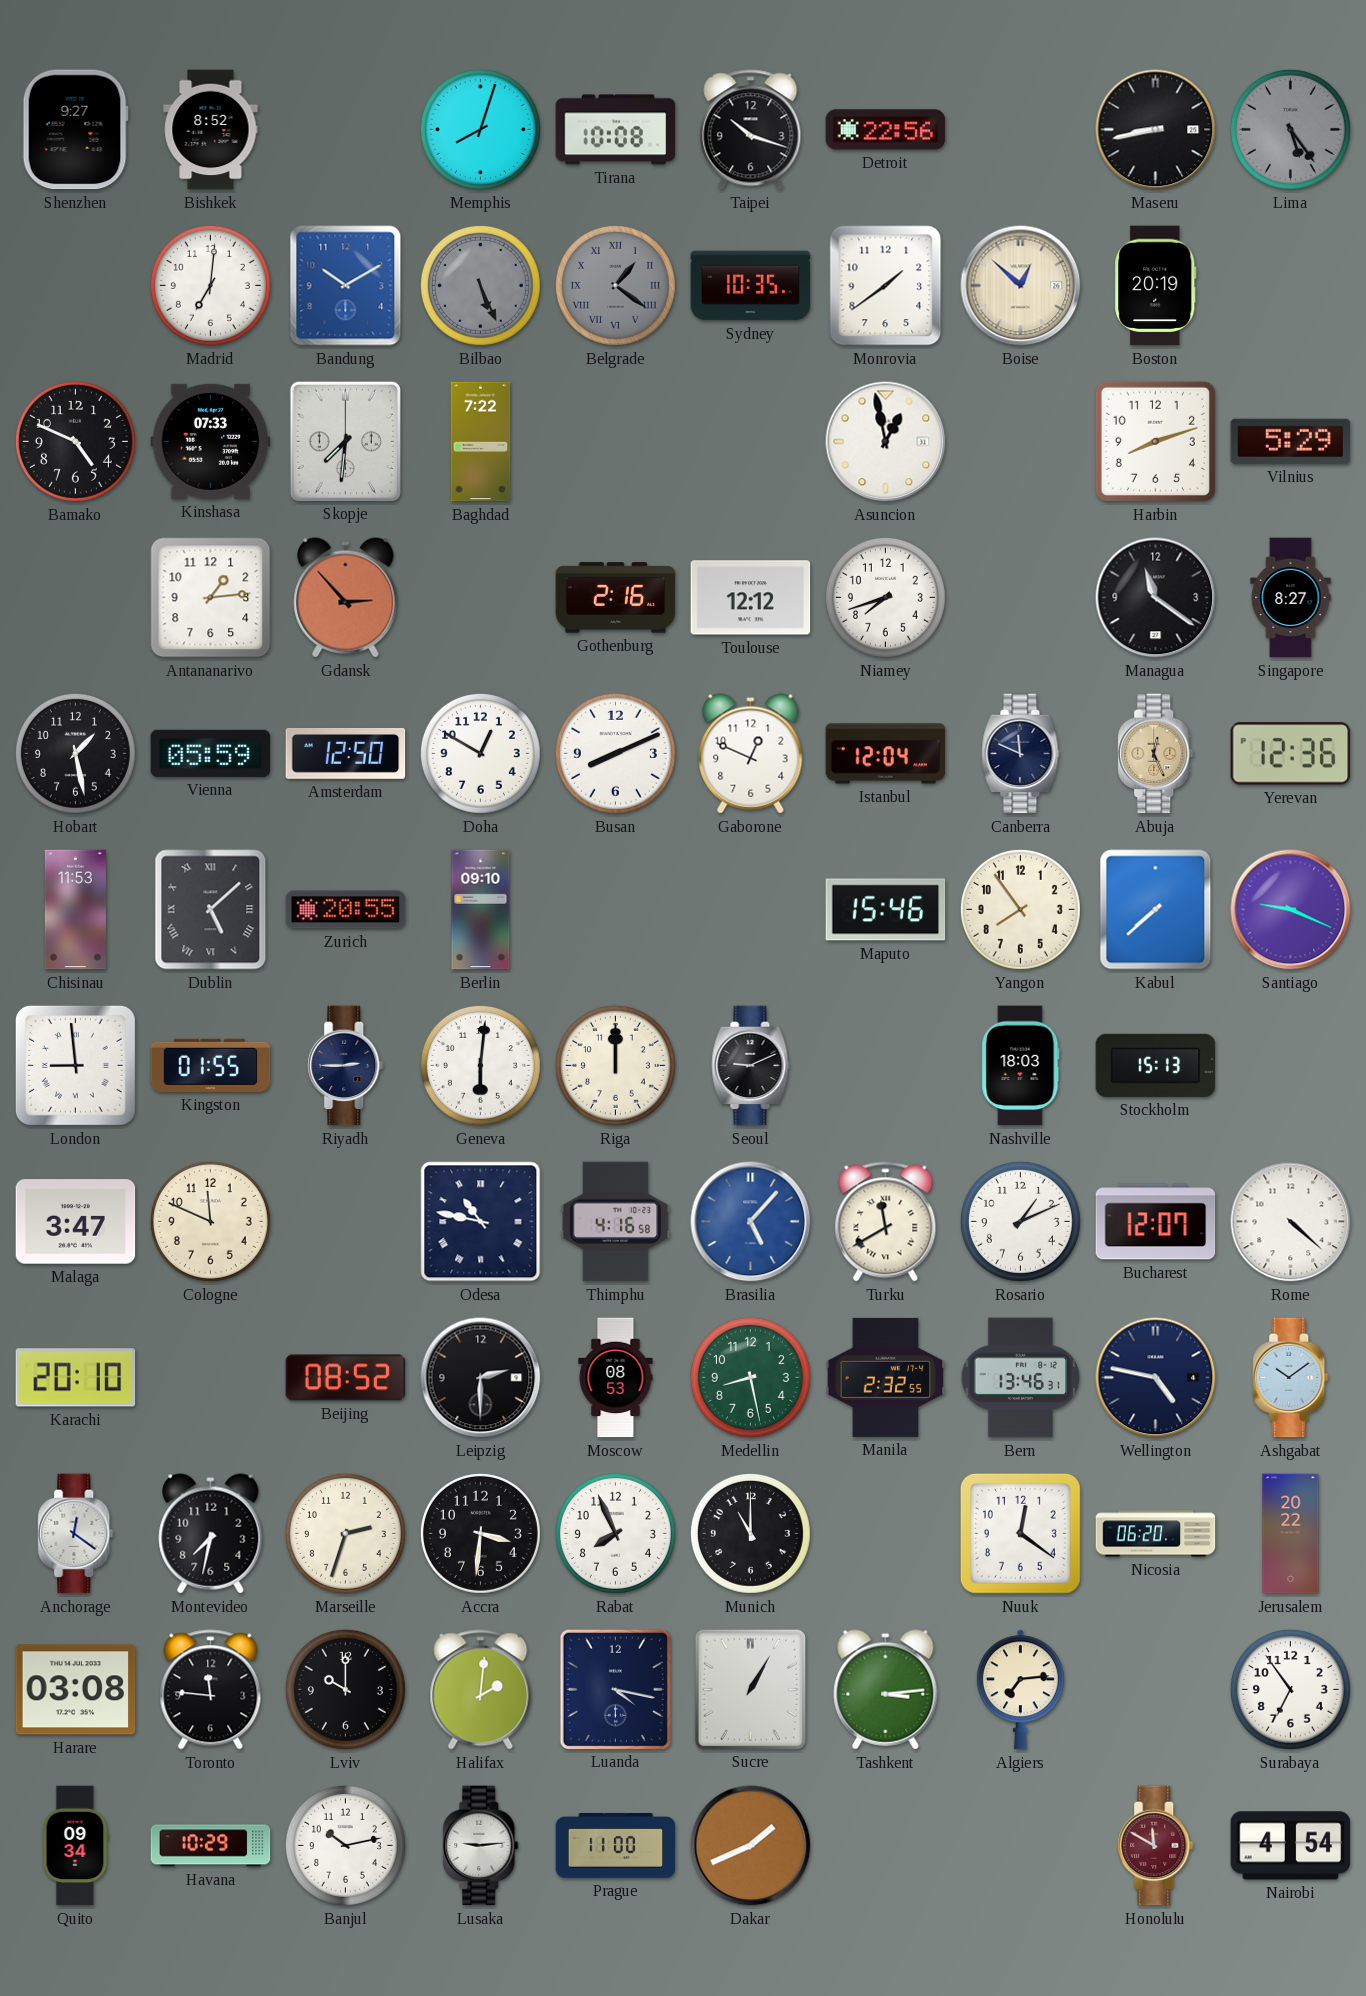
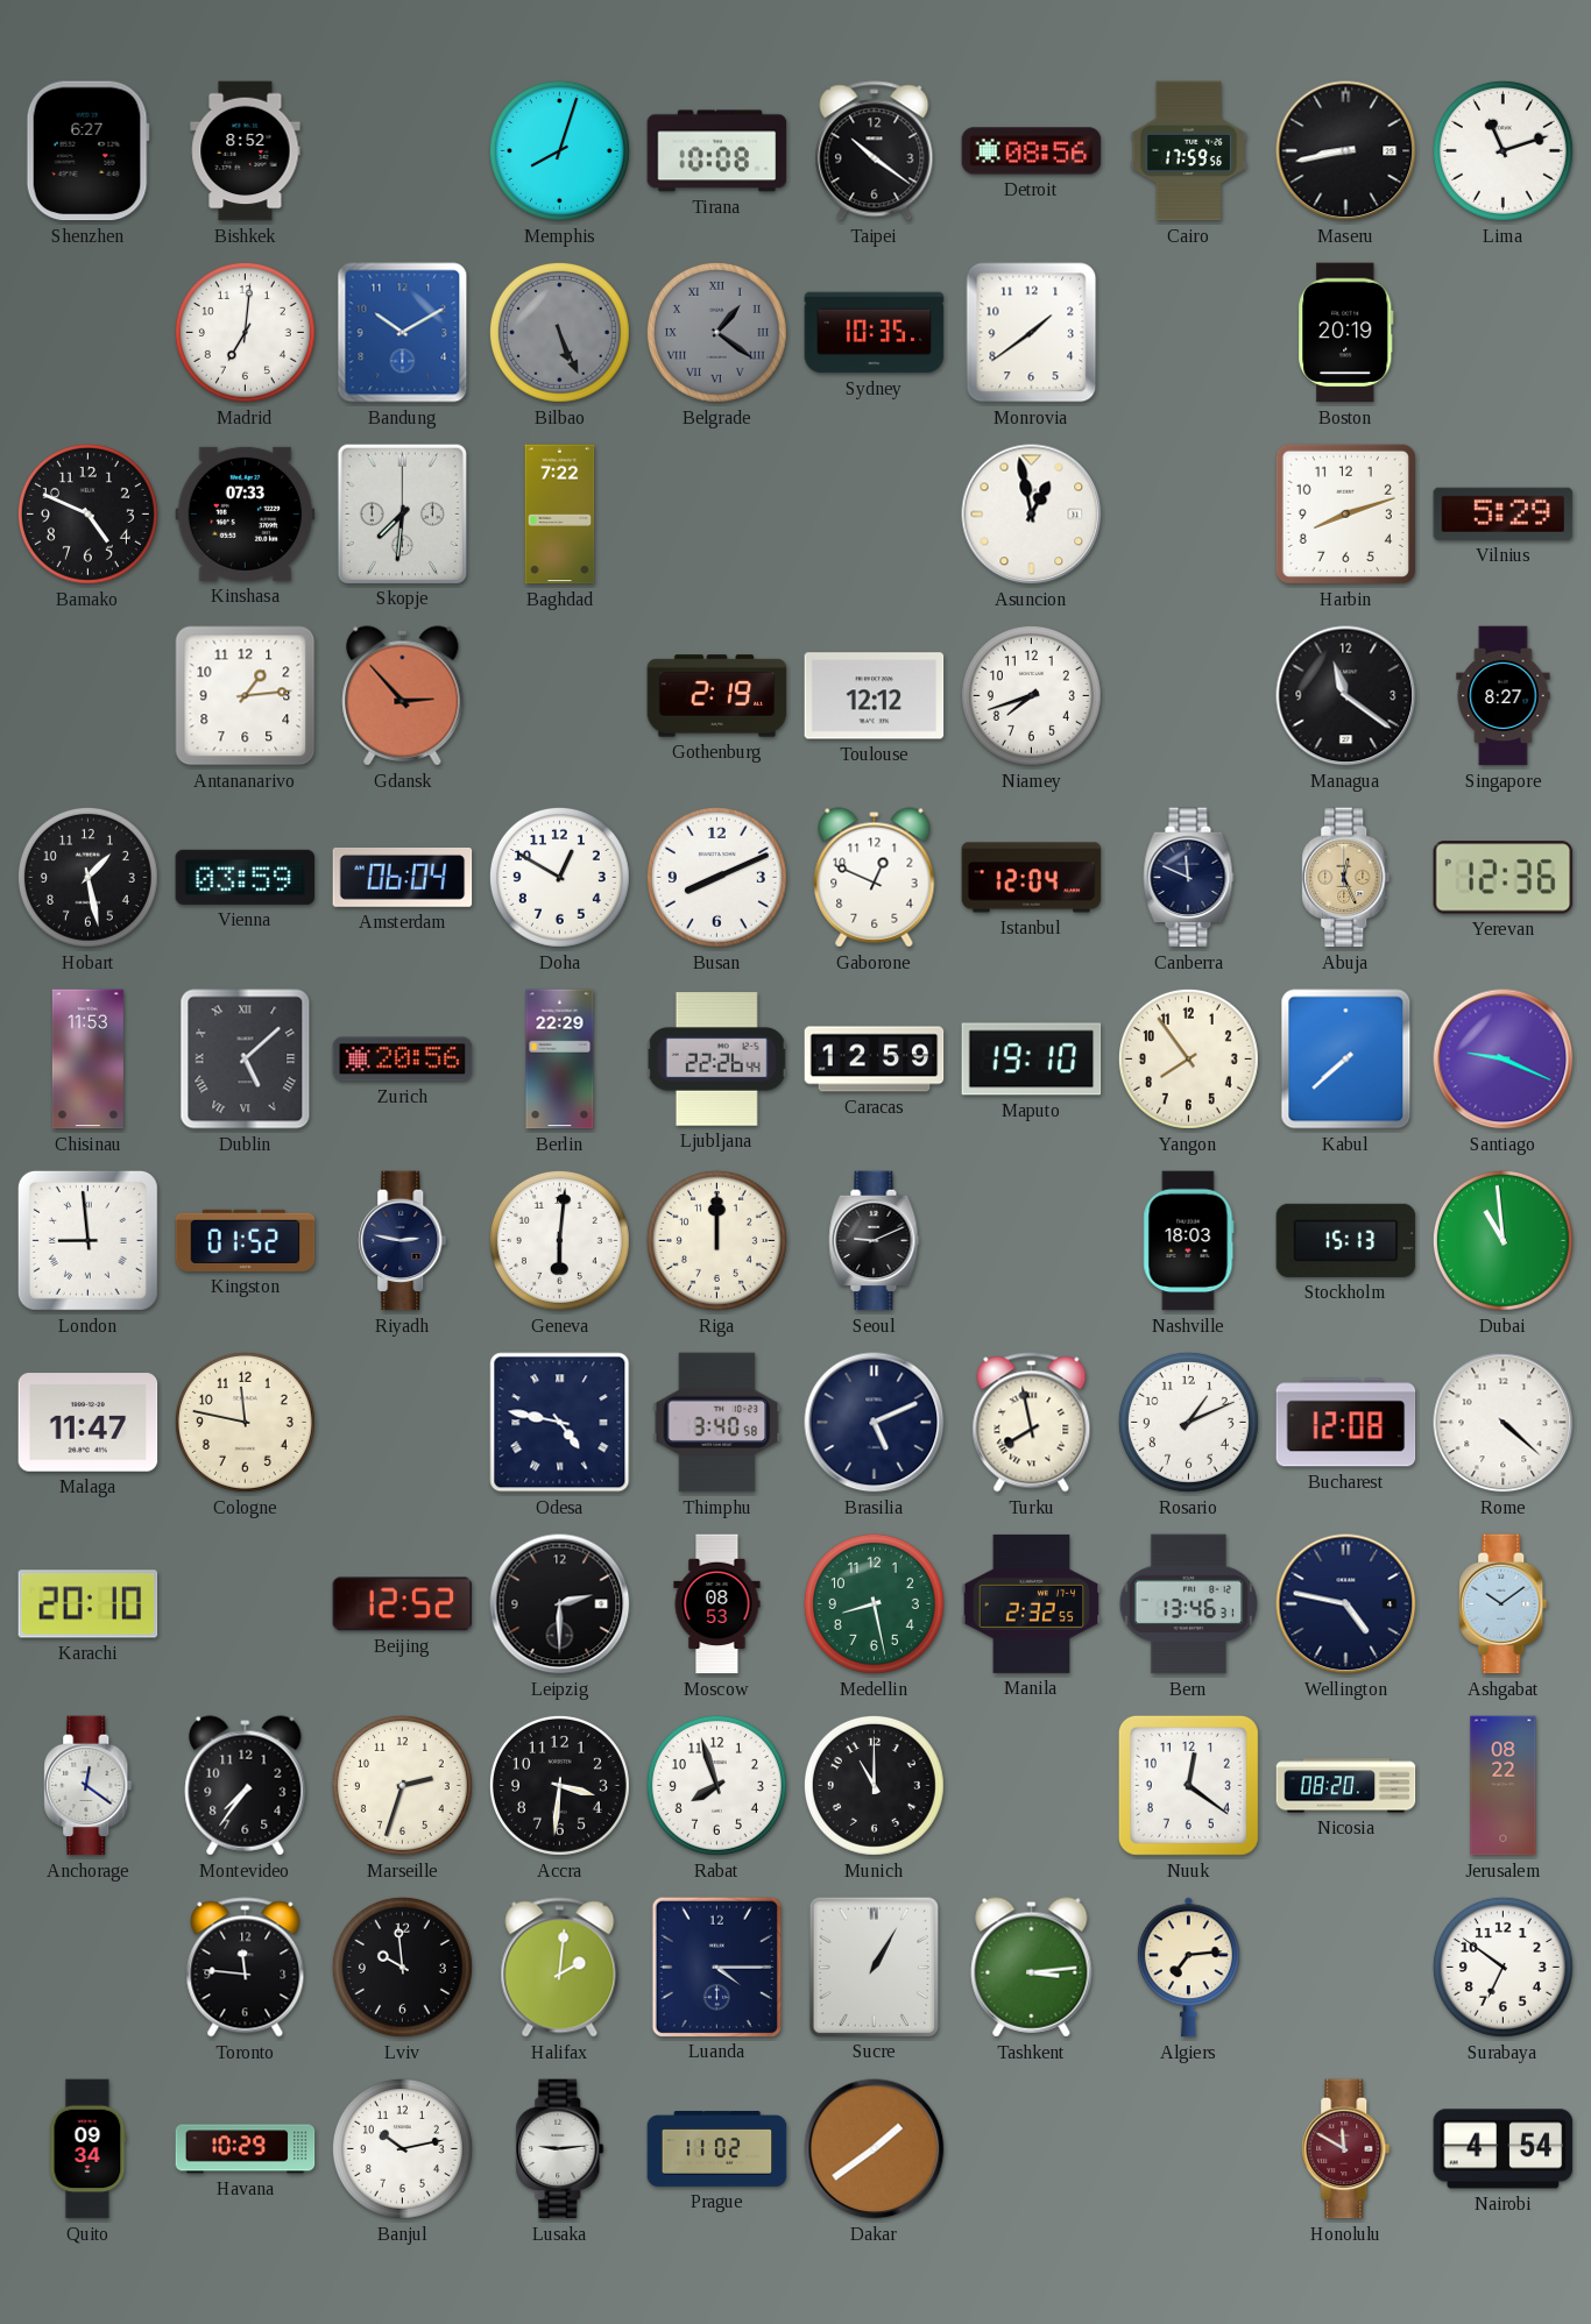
Shenzhen: 9:27 -> 6:27
Taipei: 10:18 -> 10:21
Detroit: 22:56 -> 08:56
Cairo: none -> 17:59
Lima: 5:24 -> 11:12
Lima dial: grey -> white
Boise: 12:52 -> none
Gothenburg: 2:16 -> 2:19
Vienna: 05:59 -> 03:59
Amsterdam: 12:50 -> 06:04
Zurich: 20:55 -> 20:56
Berlin: 09:10 -> 22:29
Ljubljana: none -> 22:26
Caracas: none -> 12:59
Maputo: 15:46 -> 19:10
Kingston: 01:55 -> 01:52
Riyadh: 2:45 -> 2:47
Dubai: none -> 10:59
Malaga: 3:47 -> 11:47
Cologne: 11:49 -> 11:47
Odesa: 10:47 -> 4:47
Thimphu: 4:16 -> 3:40
Brasilia: 5:07 -> 5:11
Brasilia dial: blue -> navy
Turku: 11:40 -> 7:58
Bucharest: 12:07 -> 12:08
Beijing: 08:52 -> 12:52
Montevideo: 7:32 -> 7:36
Rabat: 7:56 -> 7:57
Nicosia: 06:20 -> 08:20
Jerusalem: 20:22 -> 08:22
Harare: 03:08 -> none
Lviv: 10:00 -> 9:59
Luanda: 4:17 -> 4:15
Surabaya: 6:54 -> 6:51
Prague: 11:00 -> 11:02
Dakar: 1:41 -> 1:39
